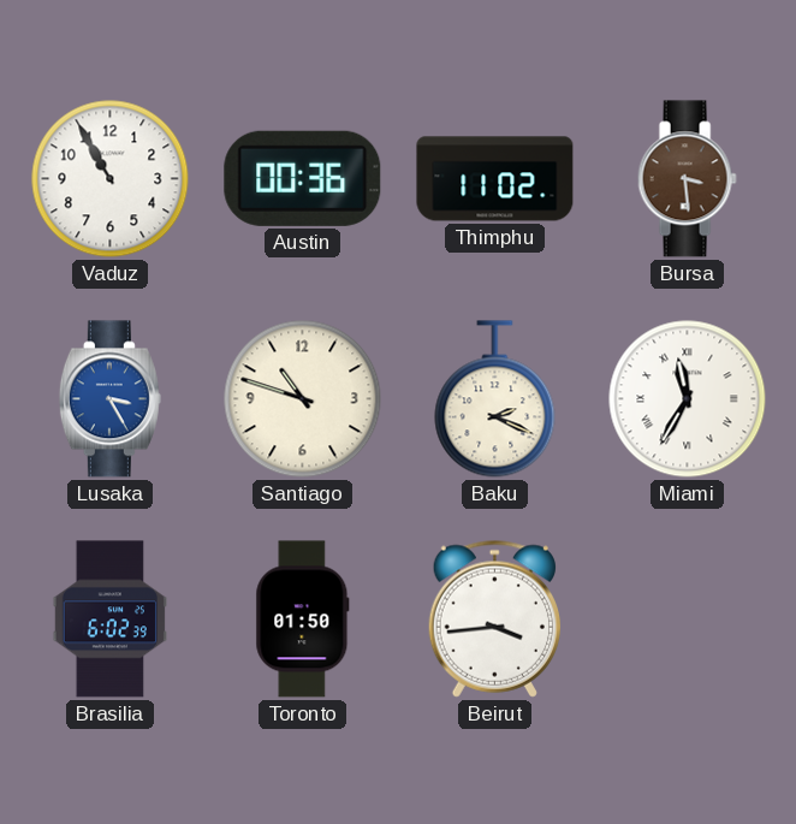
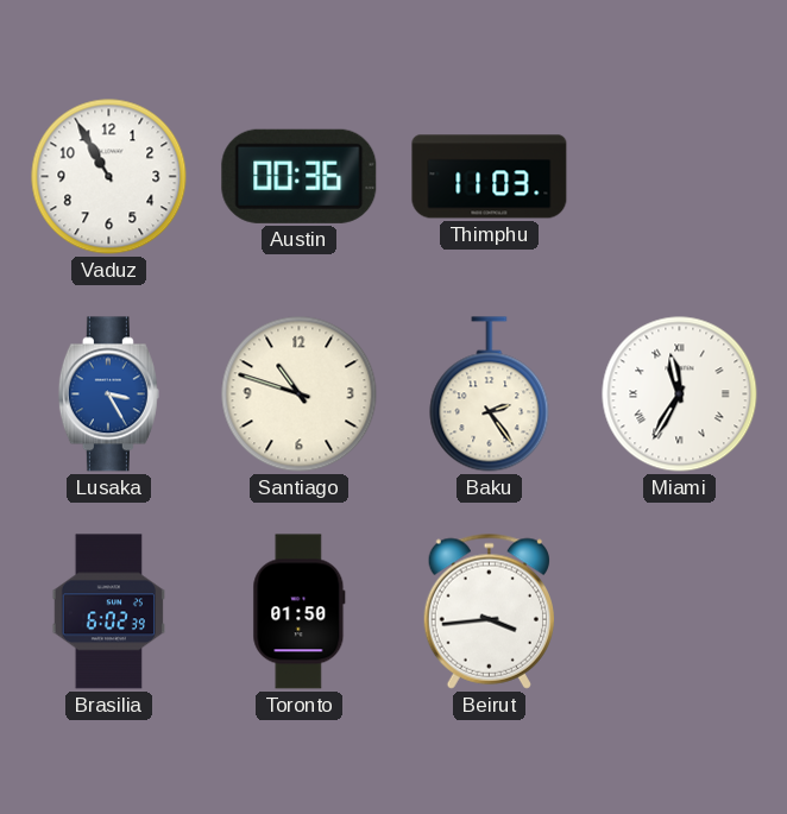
Thimphu: 11:02 -> 11:03
Bursa: 3:29 -> none
Baku: 2:19 -> 2:24
